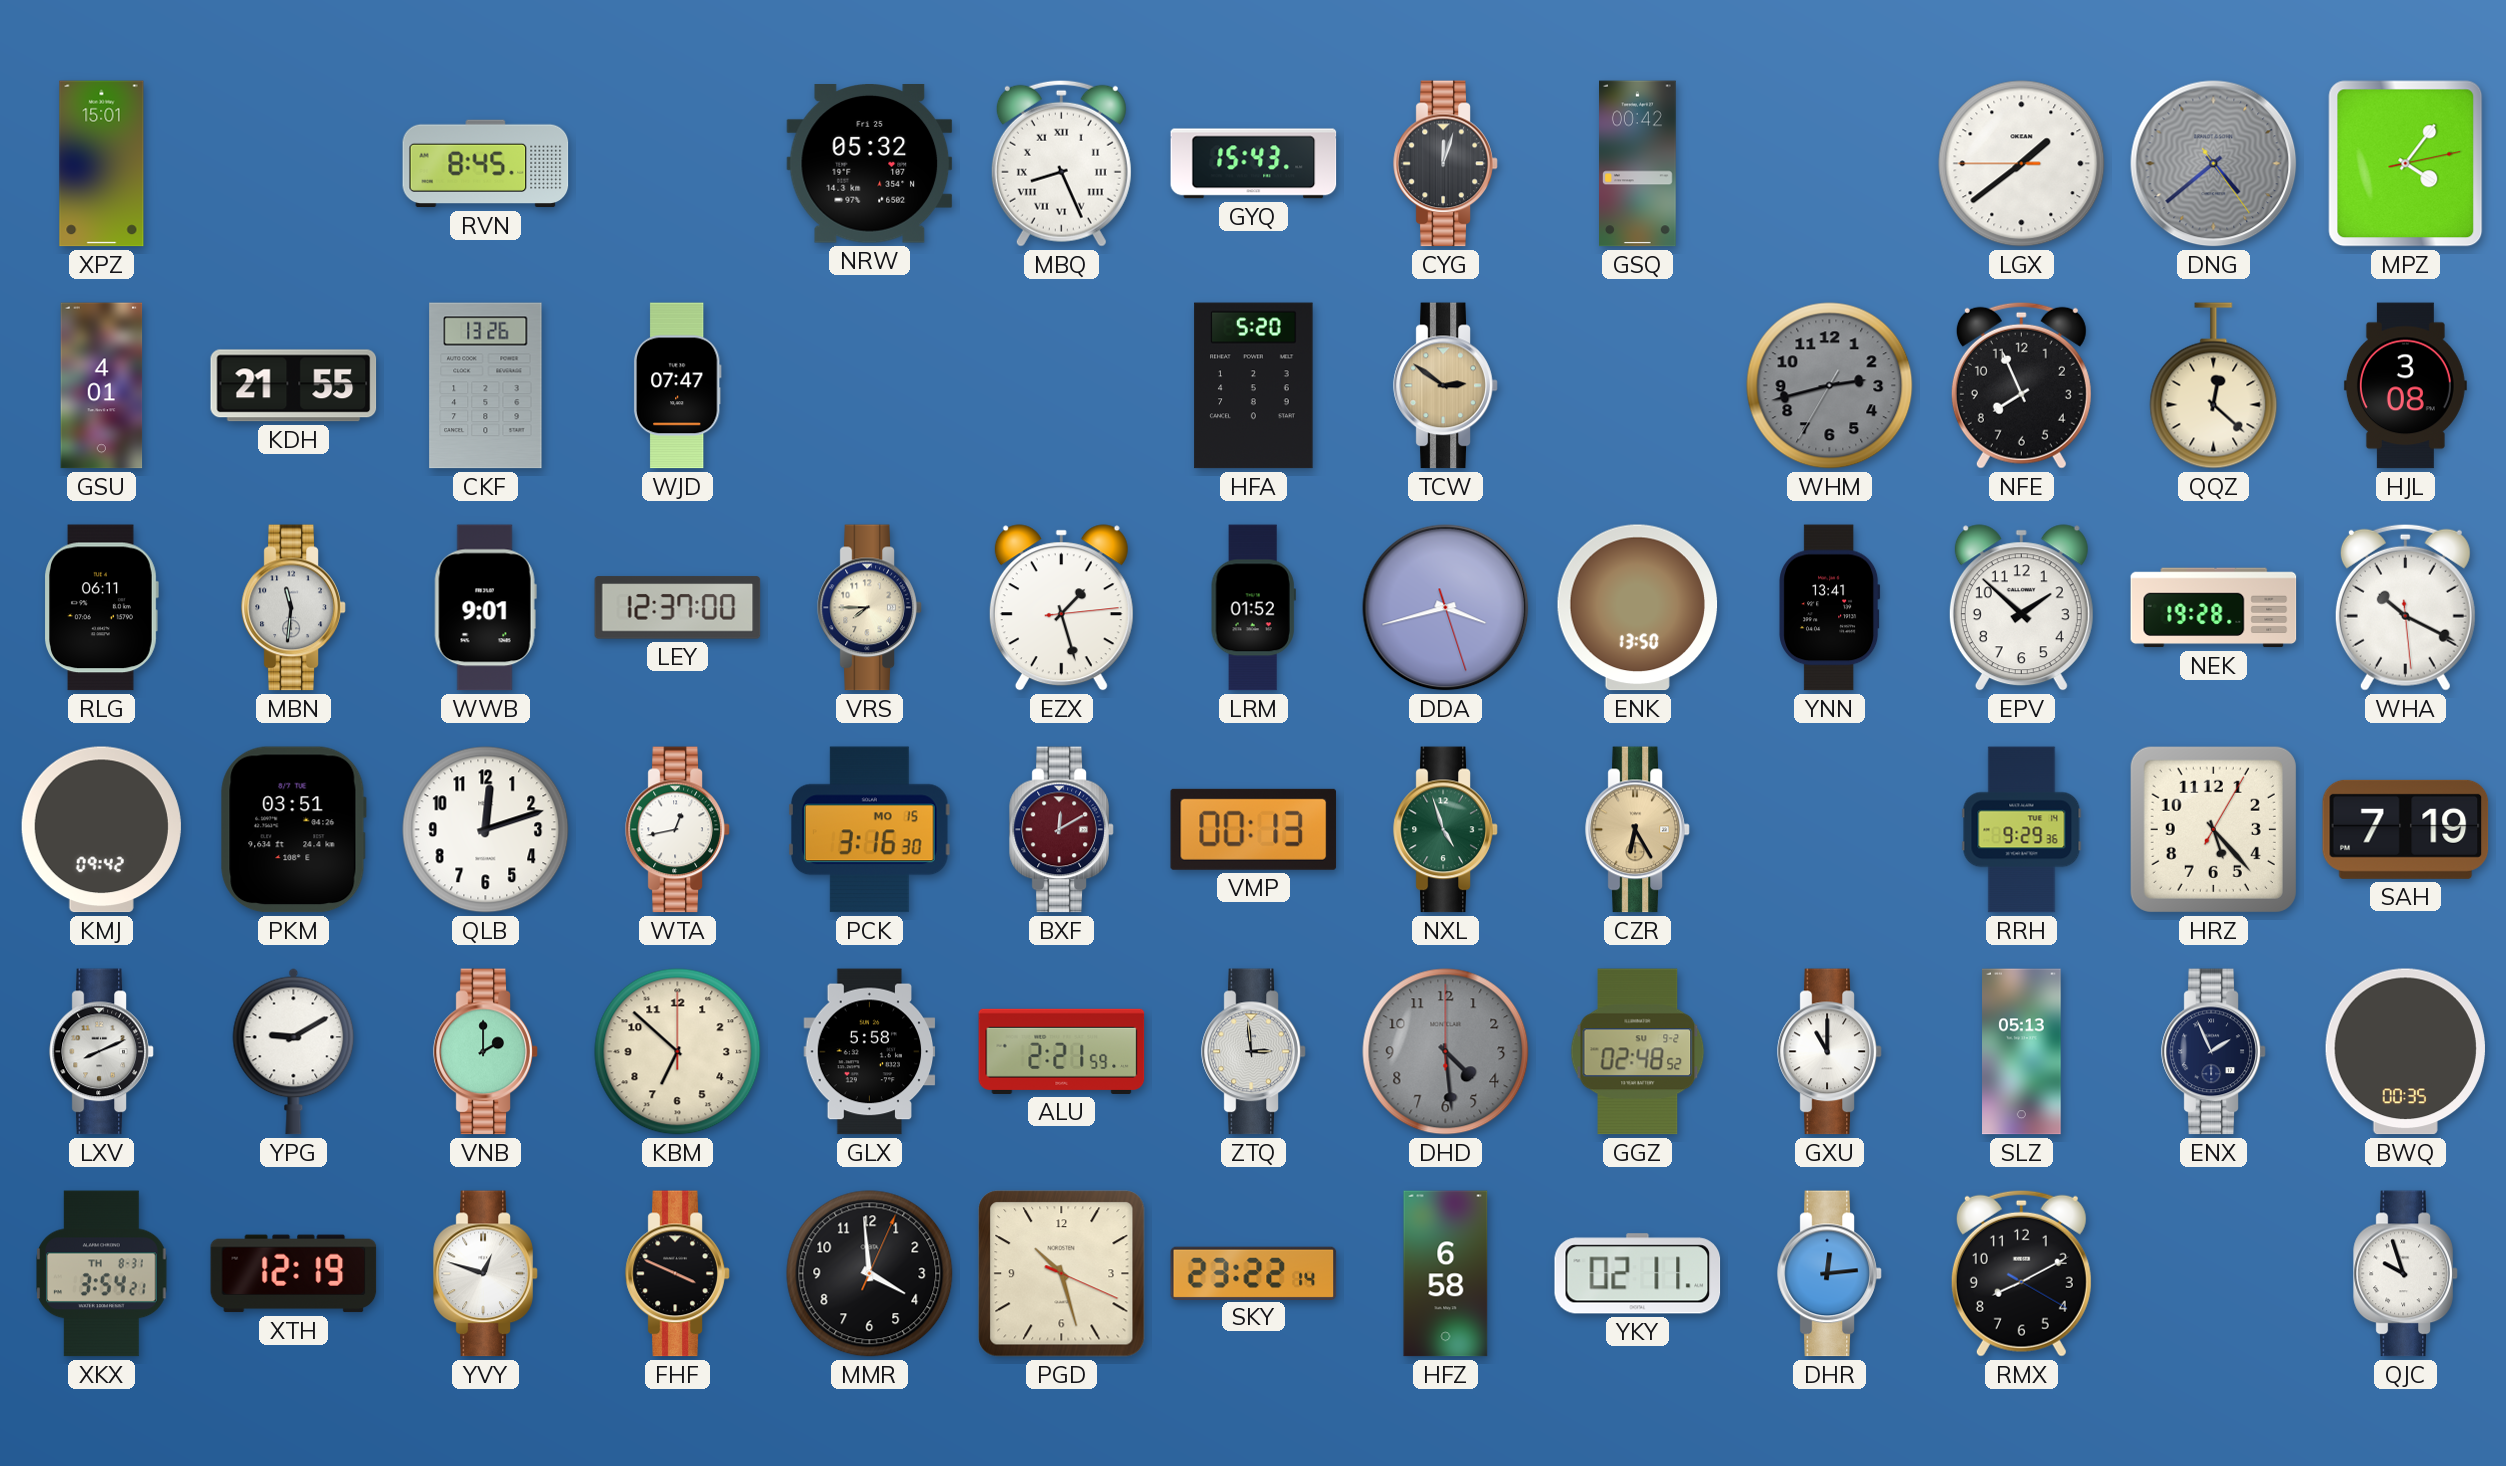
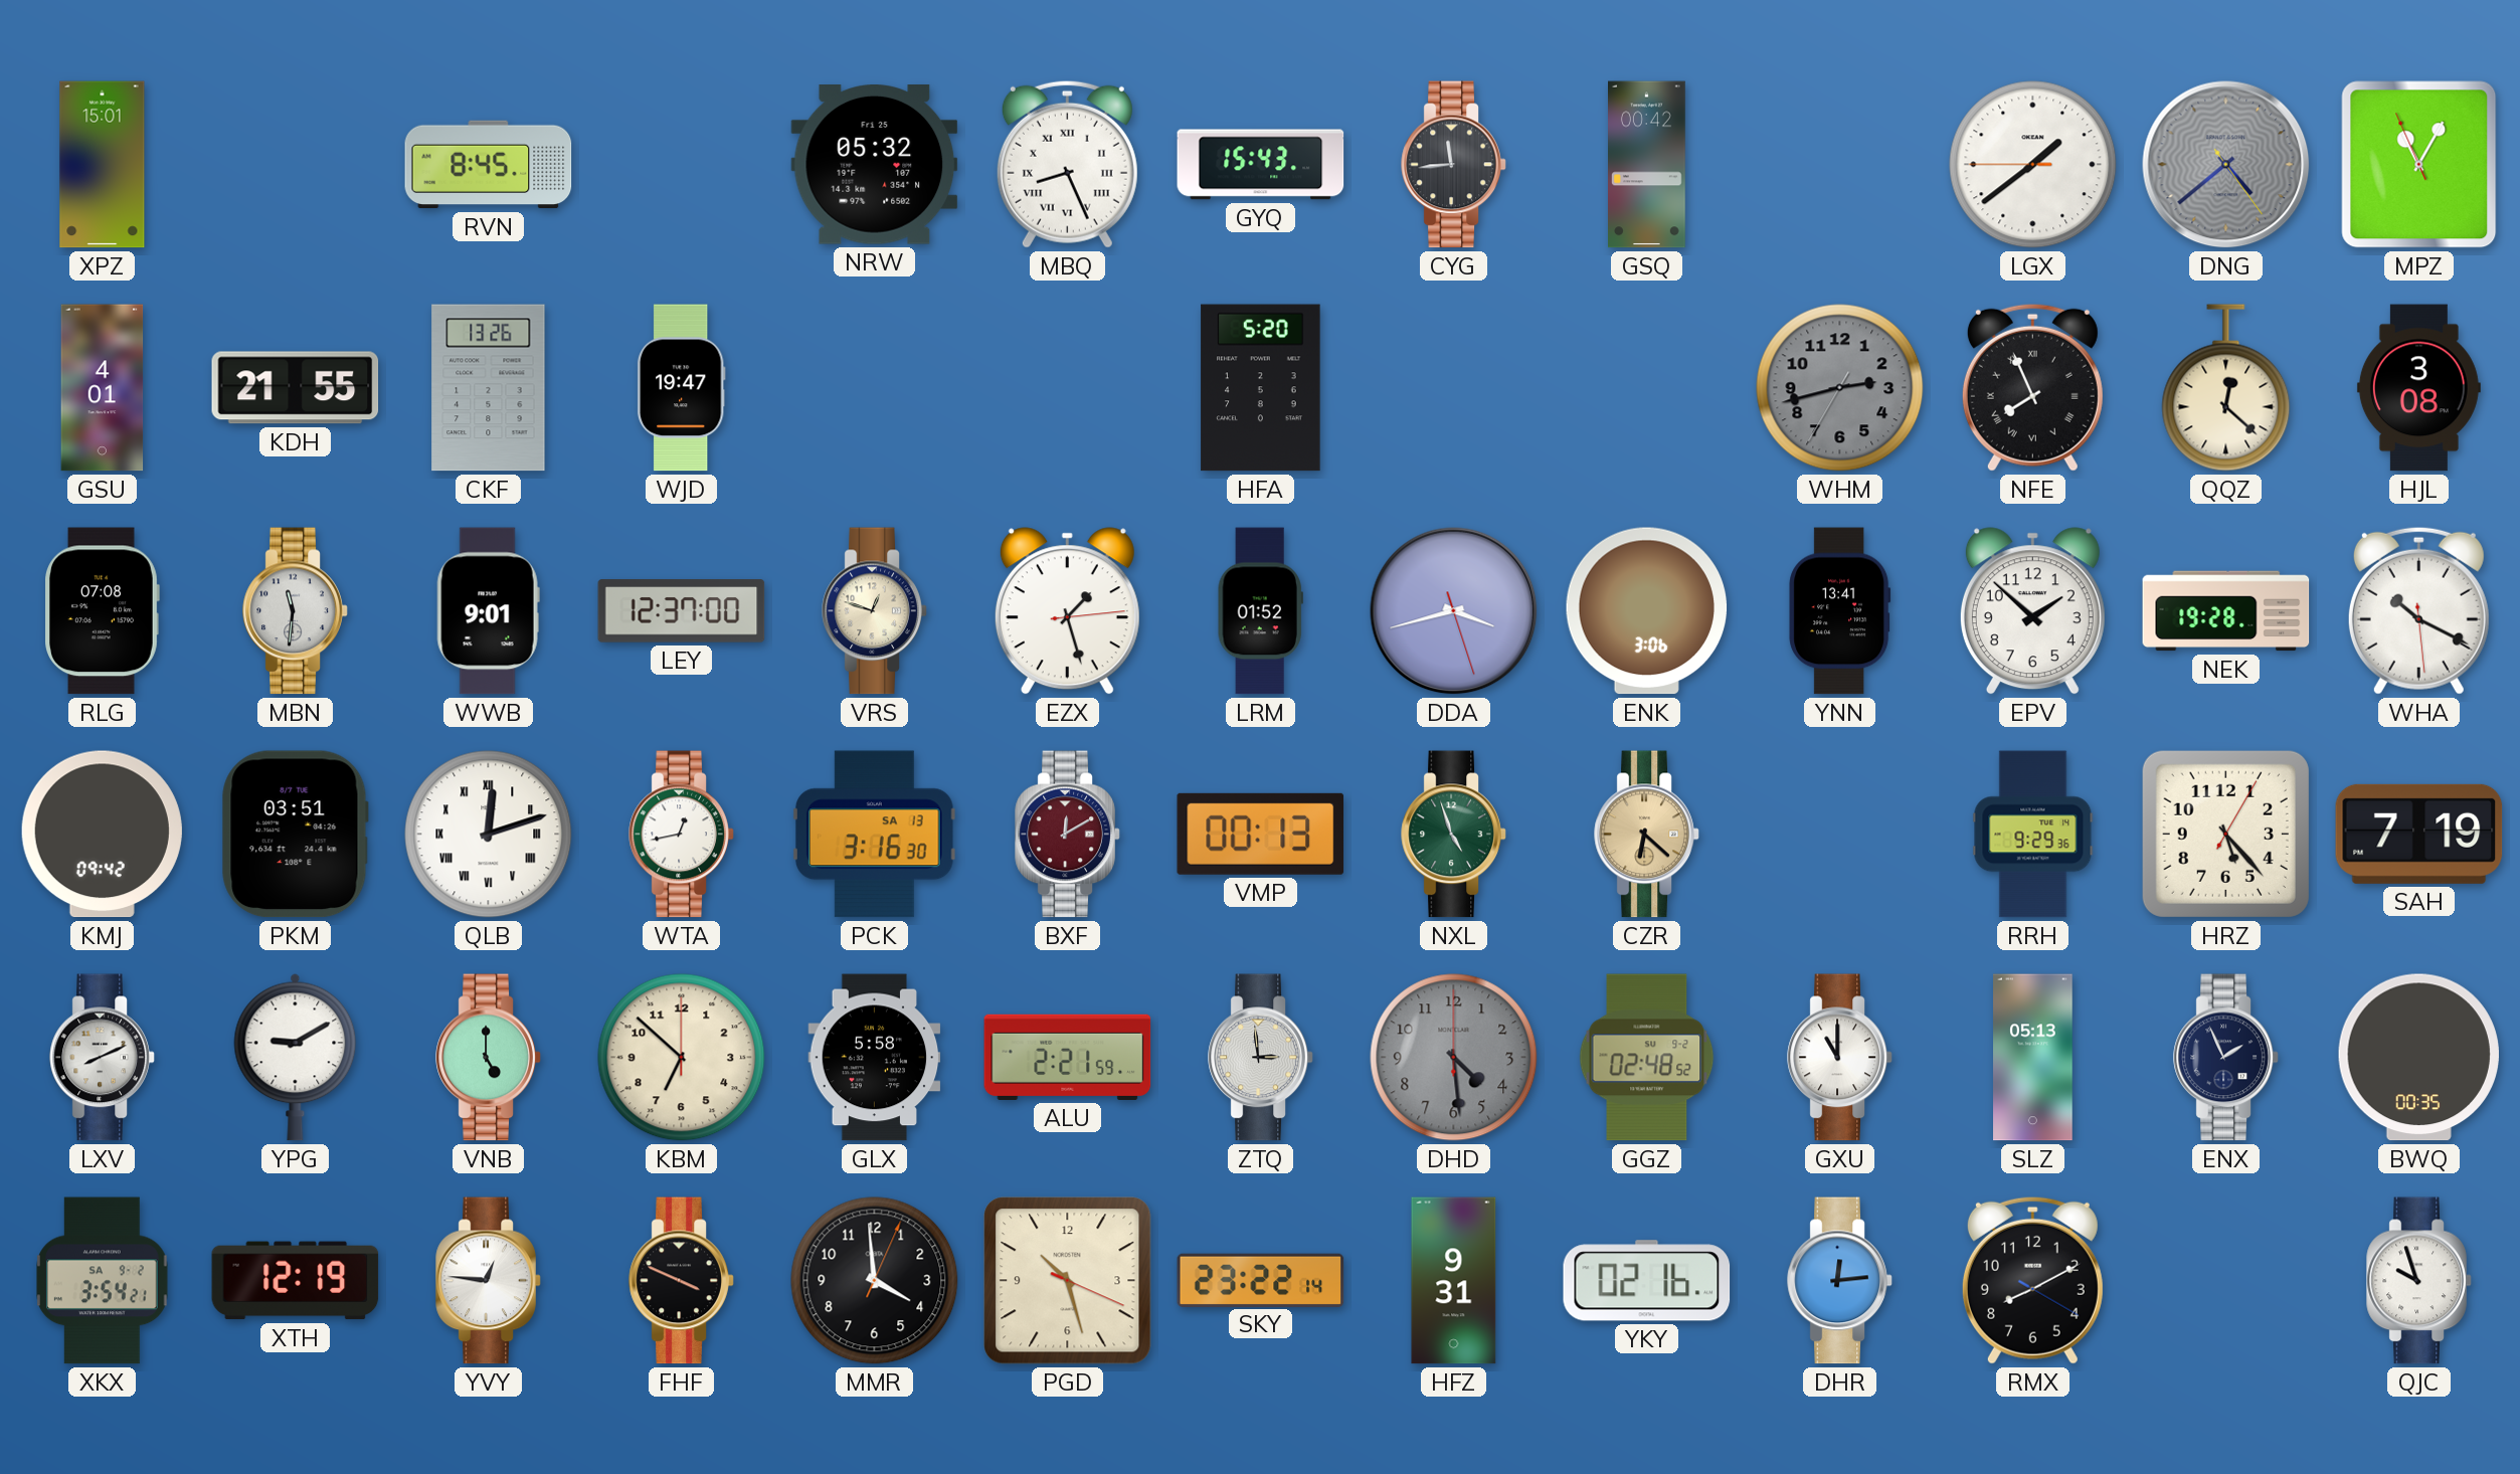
CYG: 12:03 -> 11:44
MPZ: 4:06 -> 11:04
WJD: 07:47 -> 19:47
TCW: 2:51 -> none
NFE numerals: Arabic -> Roman
RLG: 06:11 -> 07:08
VRS: 7:45 -> 12:48
ENK: 13:50 -> 3:06
QLB numerals: Arabic -> Roman
PCK date: MO 15 -> SA 13
CZR: 6:25 -> 6:22
VNB: 2:00 -> 5:00
XKX date: TH 8-31 -> SA 9-2
YVY: 12:48 -> 12:46
HFZ: 6:58 -> 9:31
YKY: 02:11 -> 02:16
